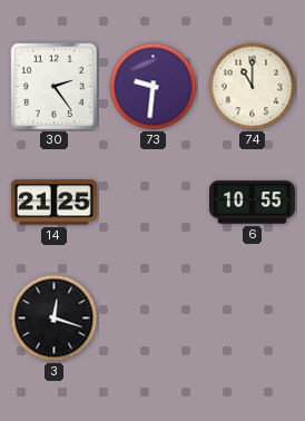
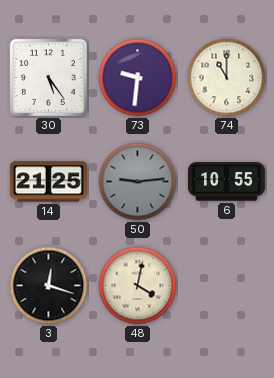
30: 2:24 -> 5:24
50: none -> 9:14
48: none -> 4:02
